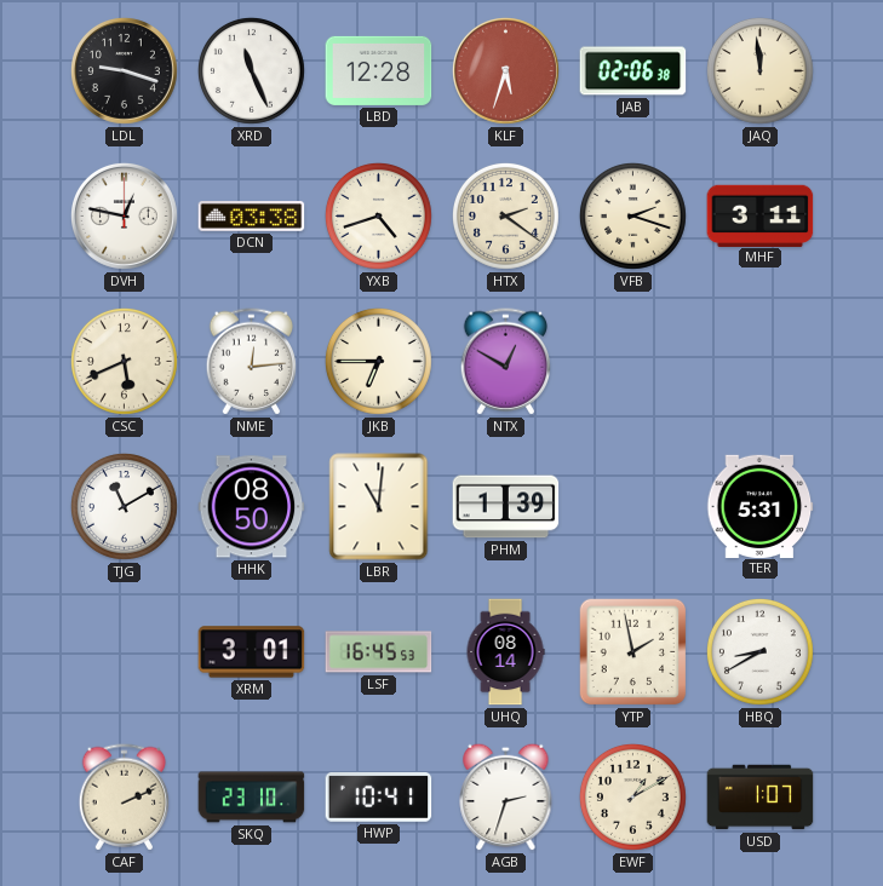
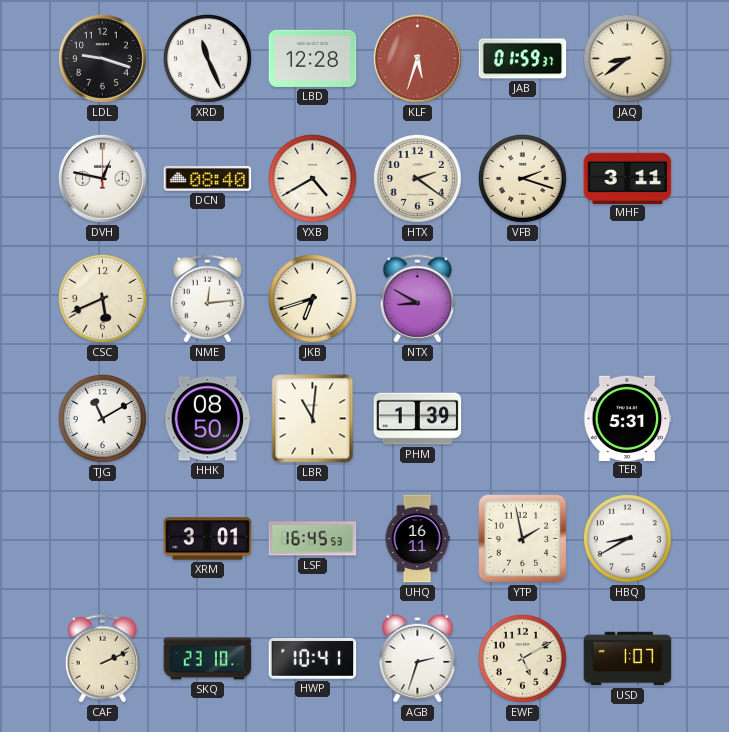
JAB: 02:06 -> 01:59
JAQ: 11:59 -> 8:39
DCN: 03:38 -> 08:40
YXB: 4:42 -> 4:40
JKB: 6:45 -> 6:42
NTX: 12:50 -> 8:50
UHQ: 08:14 -> 16:11
EWF: 1:10 -> 5:10
